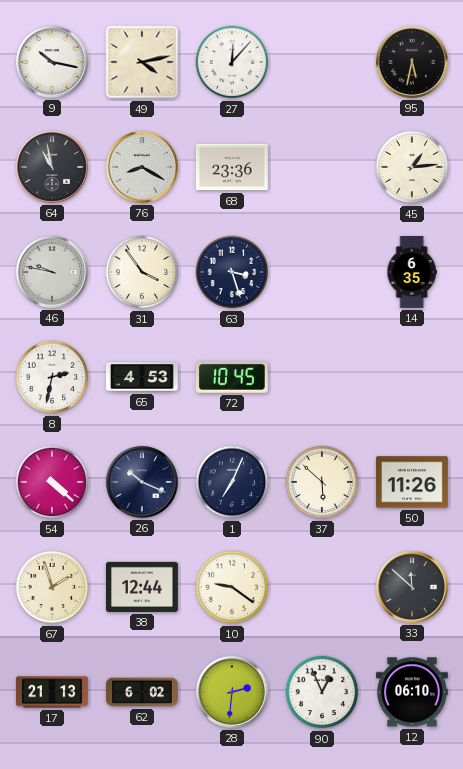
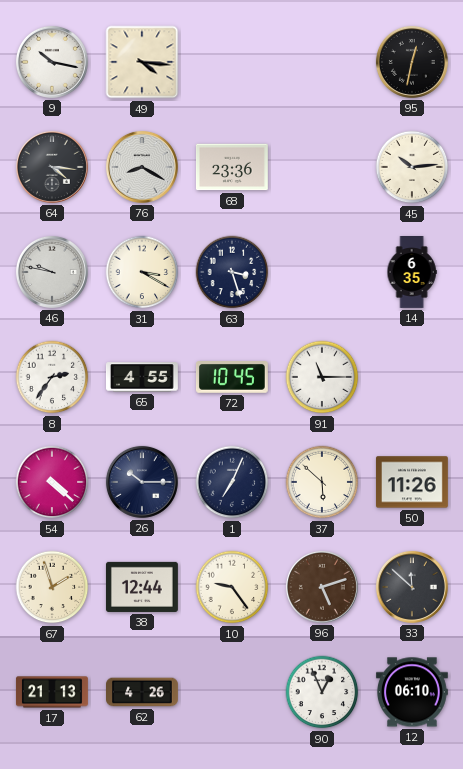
49: 4:13 -> 4:16
27: 12:07 -> none
95: 5:32 -> 12:32
64: 10:58 -> 4:16
45: 1:14 -> 10:14
31: 3:54 -> 3:20
8: 2:32 -> 2:36
65: 4:53 -> 4:55
91: none -> 11:15
26: 10:19 -> 10:15
10: 9:21 -> 9:24
96: none -> 5:12
62: 6:02 -> 4:26
28: 2:31 -> none
